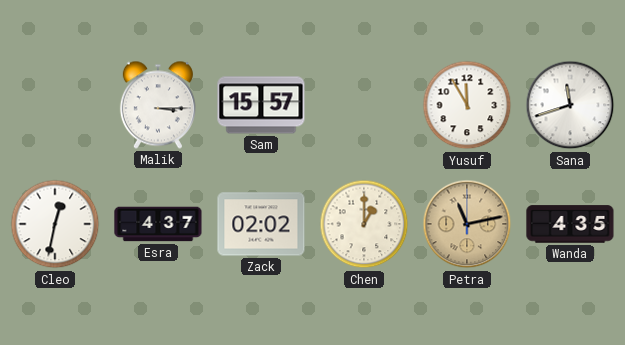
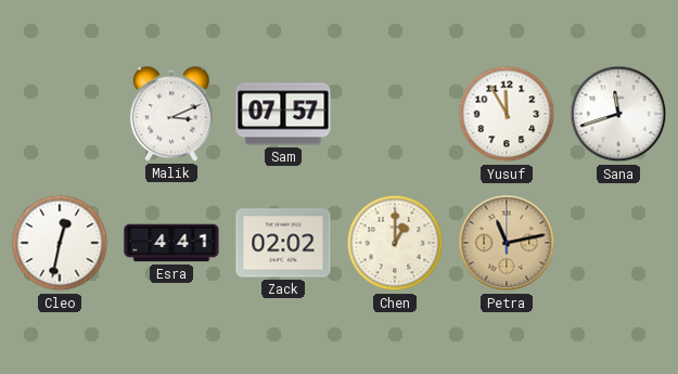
Malik: 3:15 -> 3:11
Sam: 15:57 -> 07:57
Esra: 4:37 -> 4:41
Wanda: 4:35 -> none
